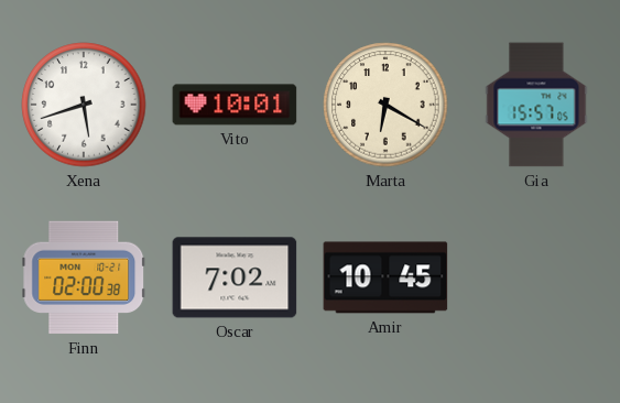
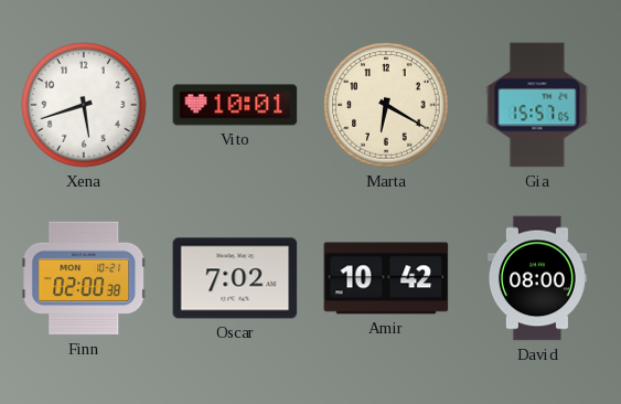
Amir: 10:45 -> 10:42
David: none -> 08:00
